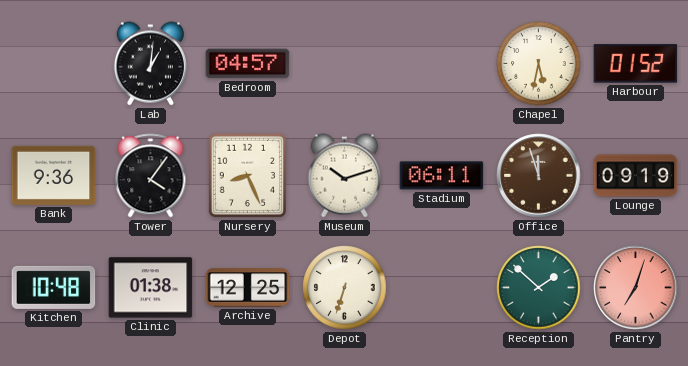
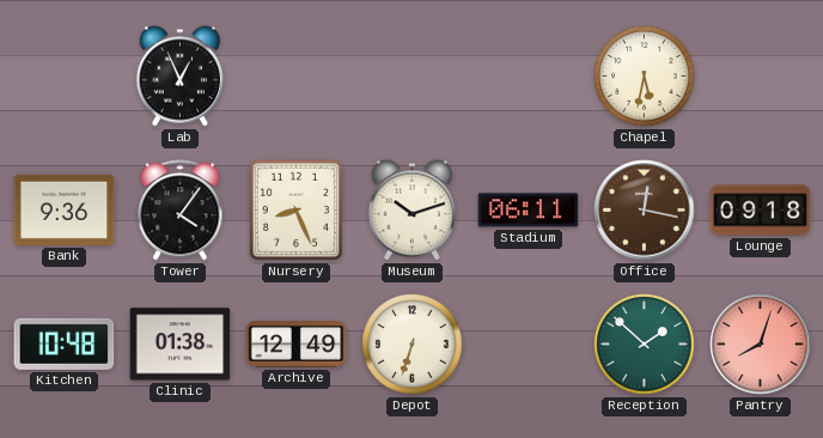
Lab: 1:01 -> 12:56
Bedroom: 04:57 -> none
Harbour: 01:52 -> none
Office: 11:57 -> 12:17
Lounge: 09:19 -> 09:18
Archive: 12:25 -> 12:49
Pantry: 7:03 -> 8:03
